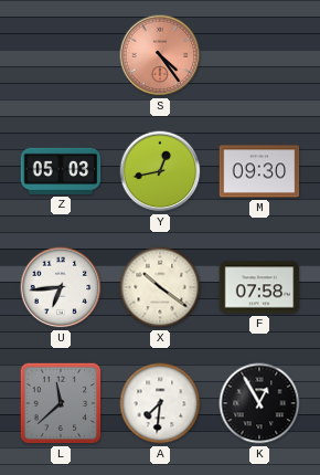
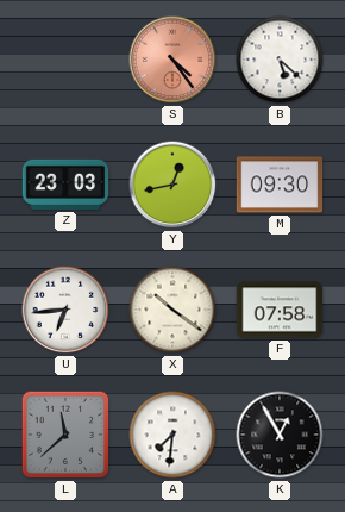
B: none -> 5:22
Z: 05:03 -> 23:03
